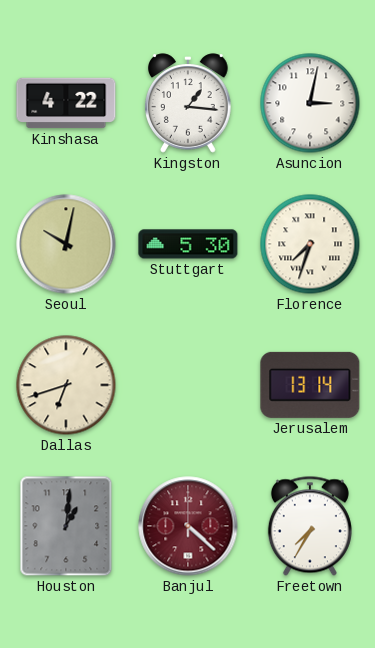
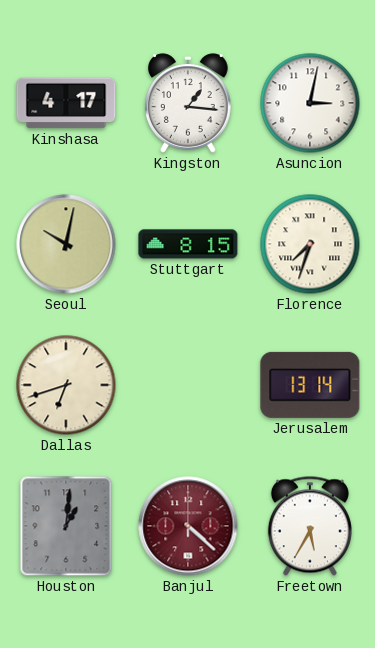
Kinshasa: 4:22 -> 4:17
Stuttgart: 5:30 -> 8:15
Freetown: 7:35 -> 5:35
